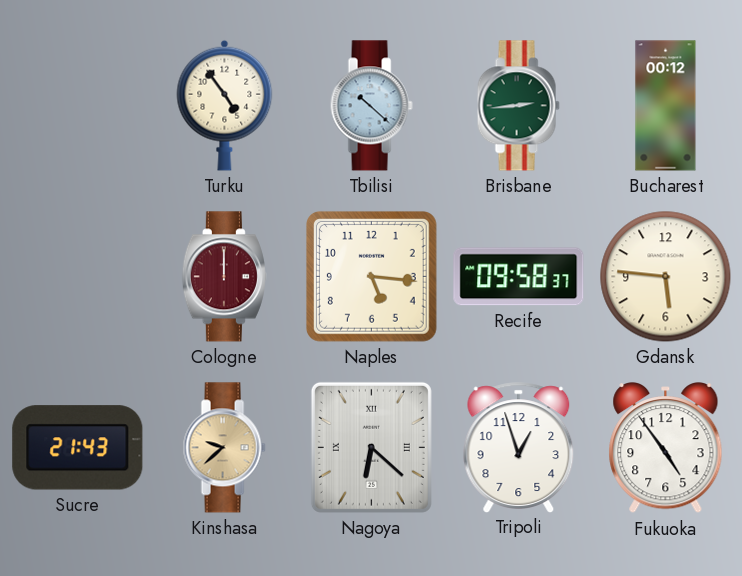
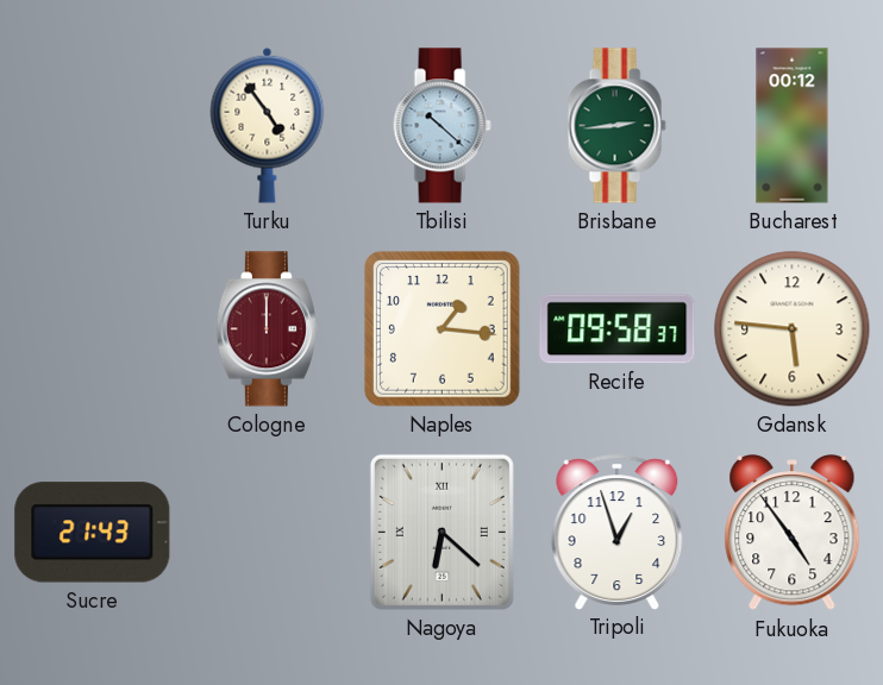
Naples: 5:16 -> 1:16
Kinshasa: 9:38 -> none
